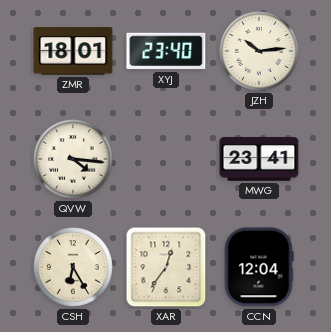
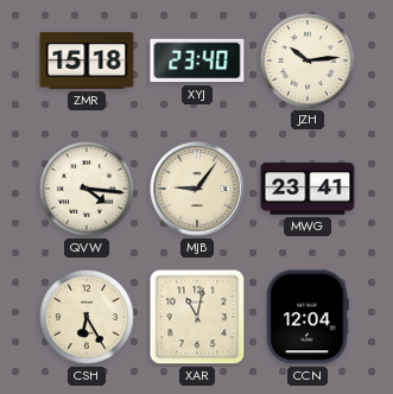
ZMR: 18:01 -> 15:18
MJB: none -> 9:06
XAR: 12:36 -> 11:02
